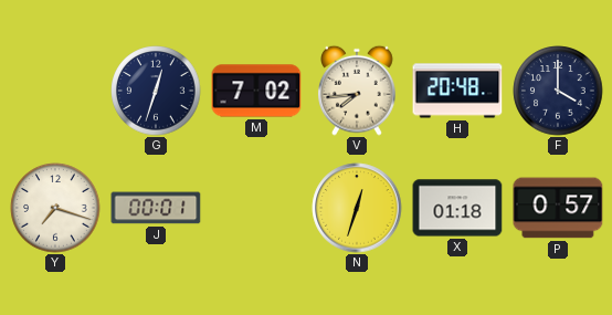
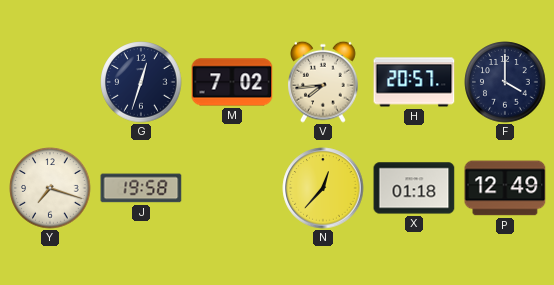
H: 20:48 -> 20:57
J: 00:01 -> 19:58
N: 12:33 -> 12:37
P: 0:57 -> 12:49
